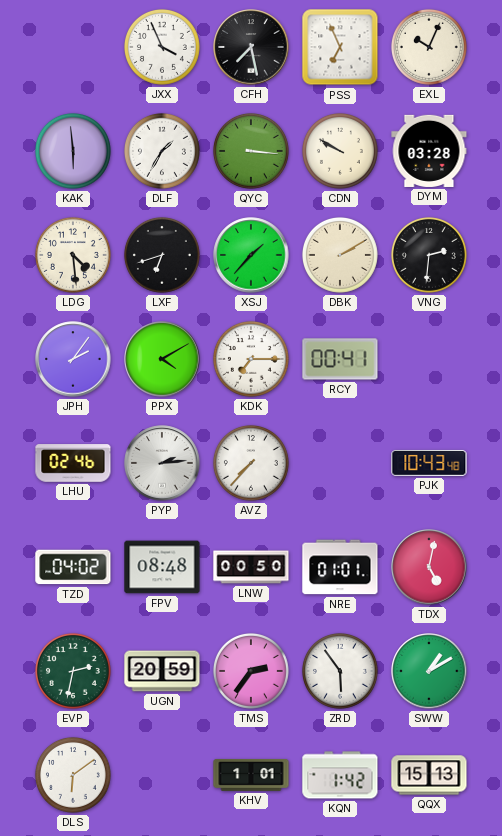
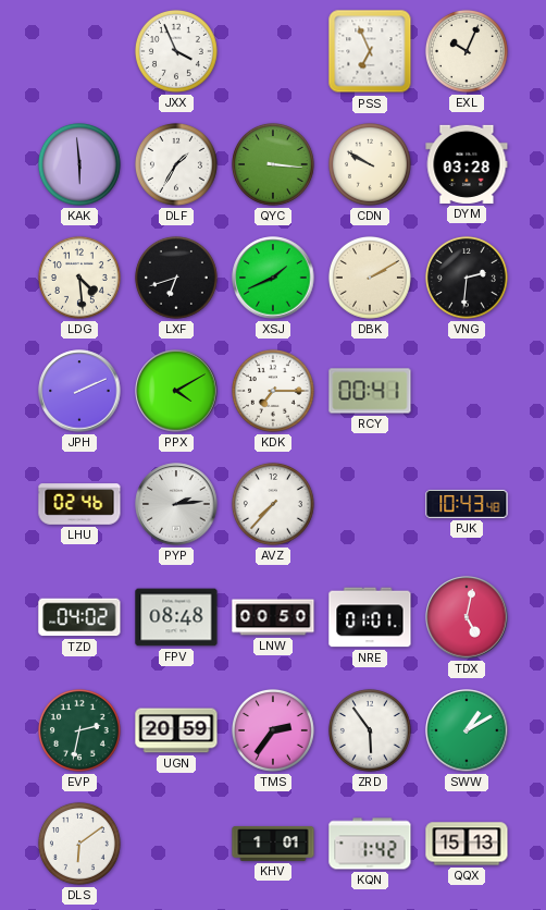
CFH: 7:28 -> none
XSJ: 1:37 -> 1:41
JPH: 2:06 -> 2:11
